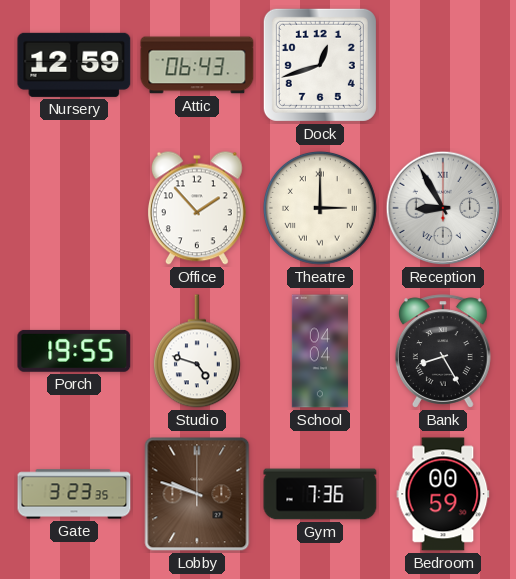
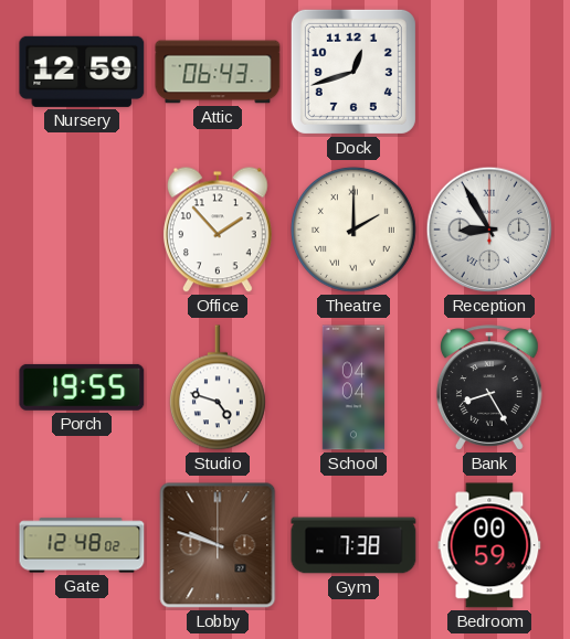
Theatre: 3:00 -> 2:00
Gate: 3:23 -> 12:48
Gym: 7:36 -> 7:38
